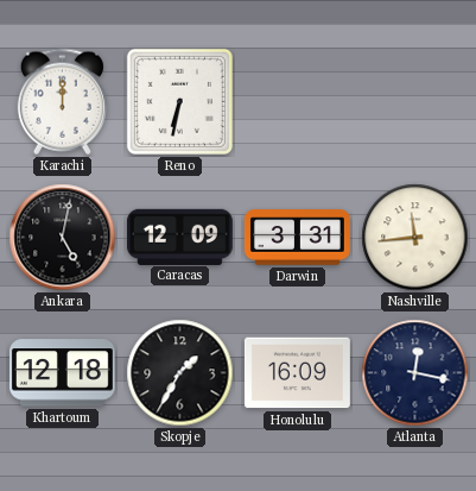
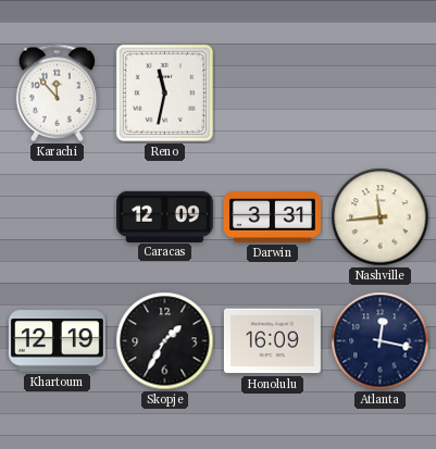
Karachi: 12:00 -> 11:53
Reno: 6:32 -> 11:32
Ankara: 5:02 -> none
Khartoum: 12:18 -> 12:19
